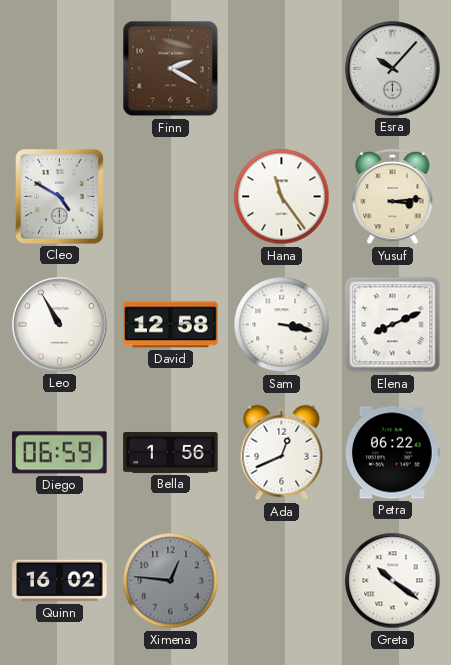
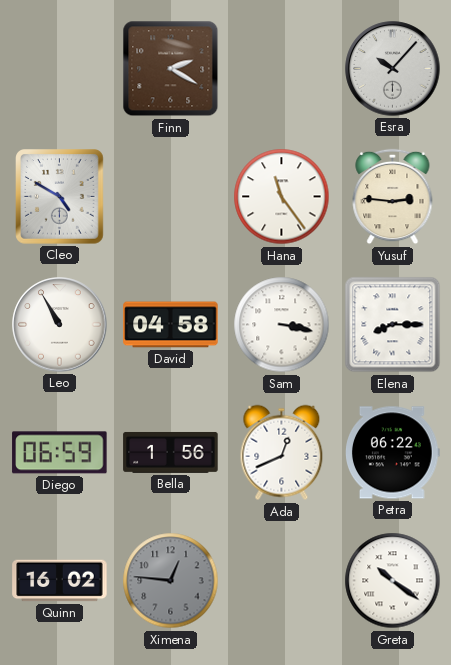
Yusuf: 3:14 -> 2:46
David: 12:58 -> 04:58
Elena: 8:11 -> 8:15
